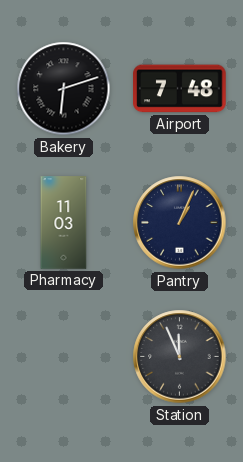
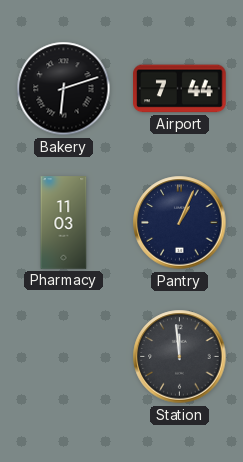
Airport: 7:48 -> 7:44
Station: 11:56 -> 11:59
